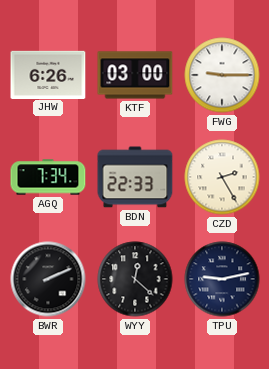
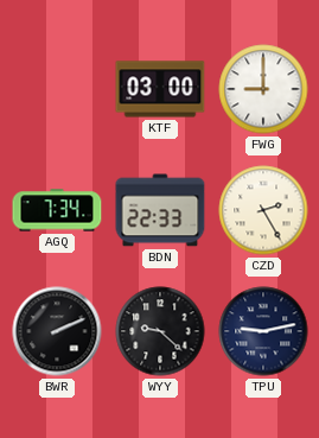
JHW: 6:26 -> none
FWG: 9:15 -> 9:00
WYY: 12:22 -> 9:22
